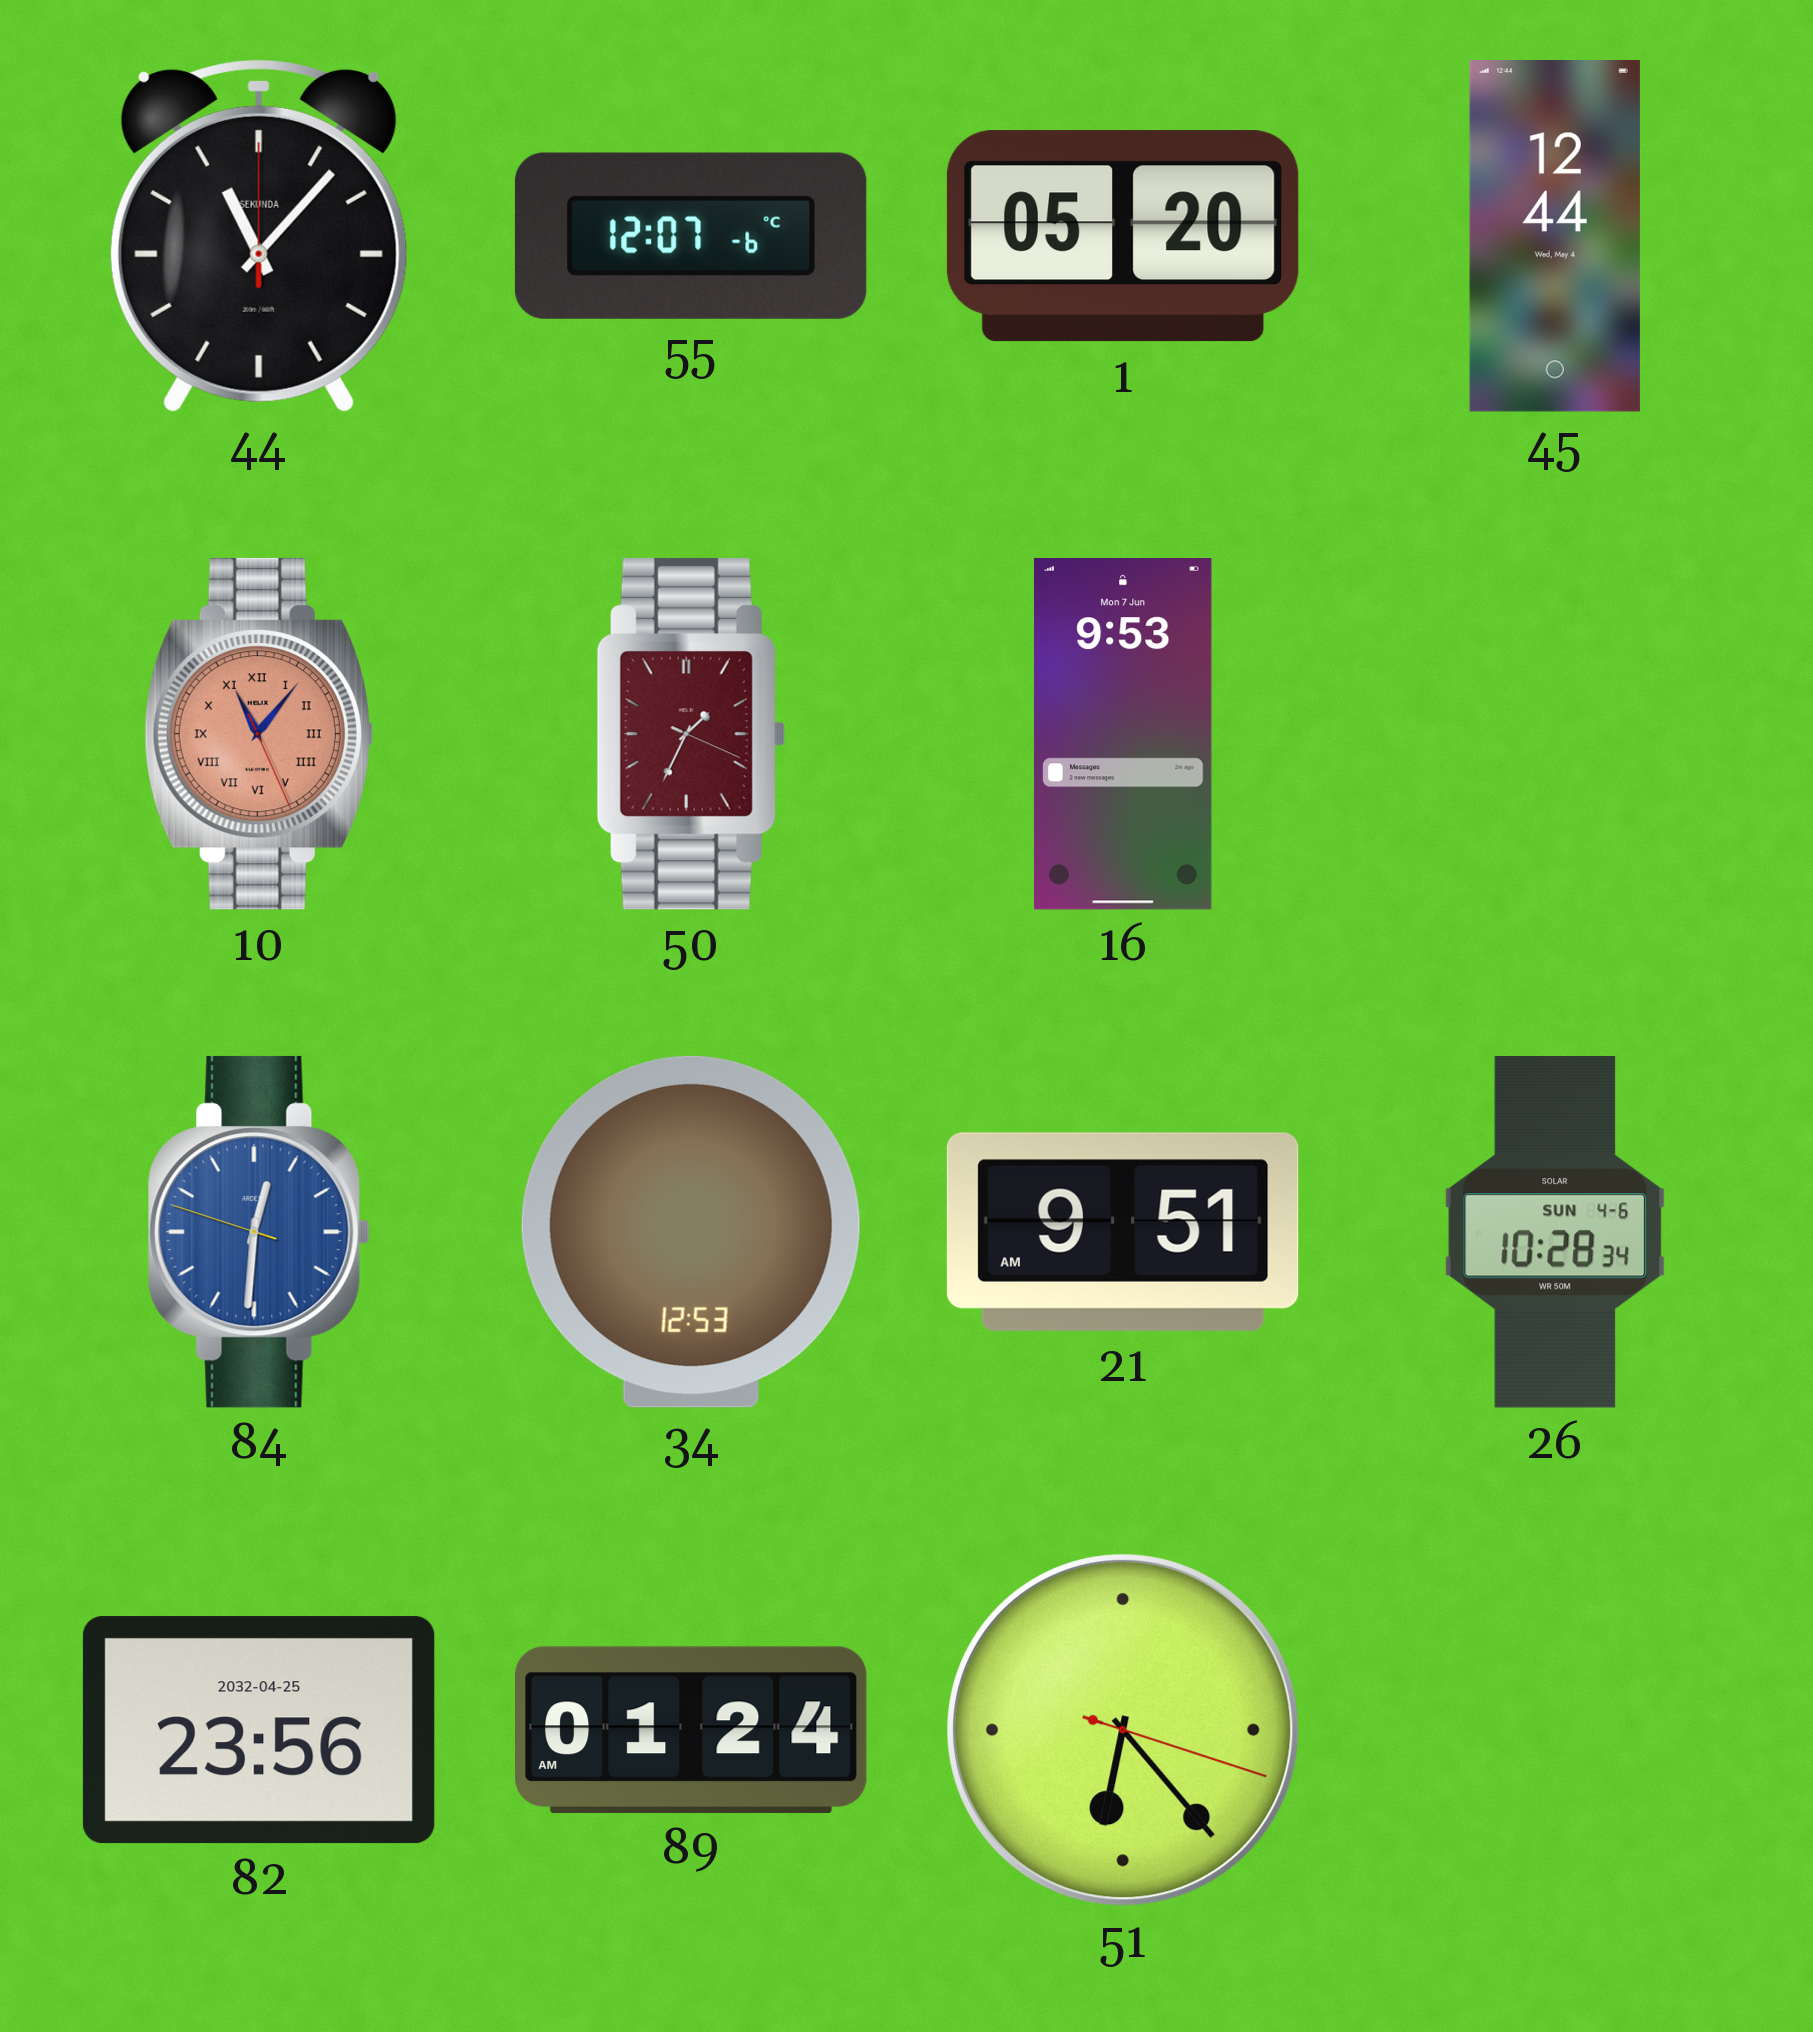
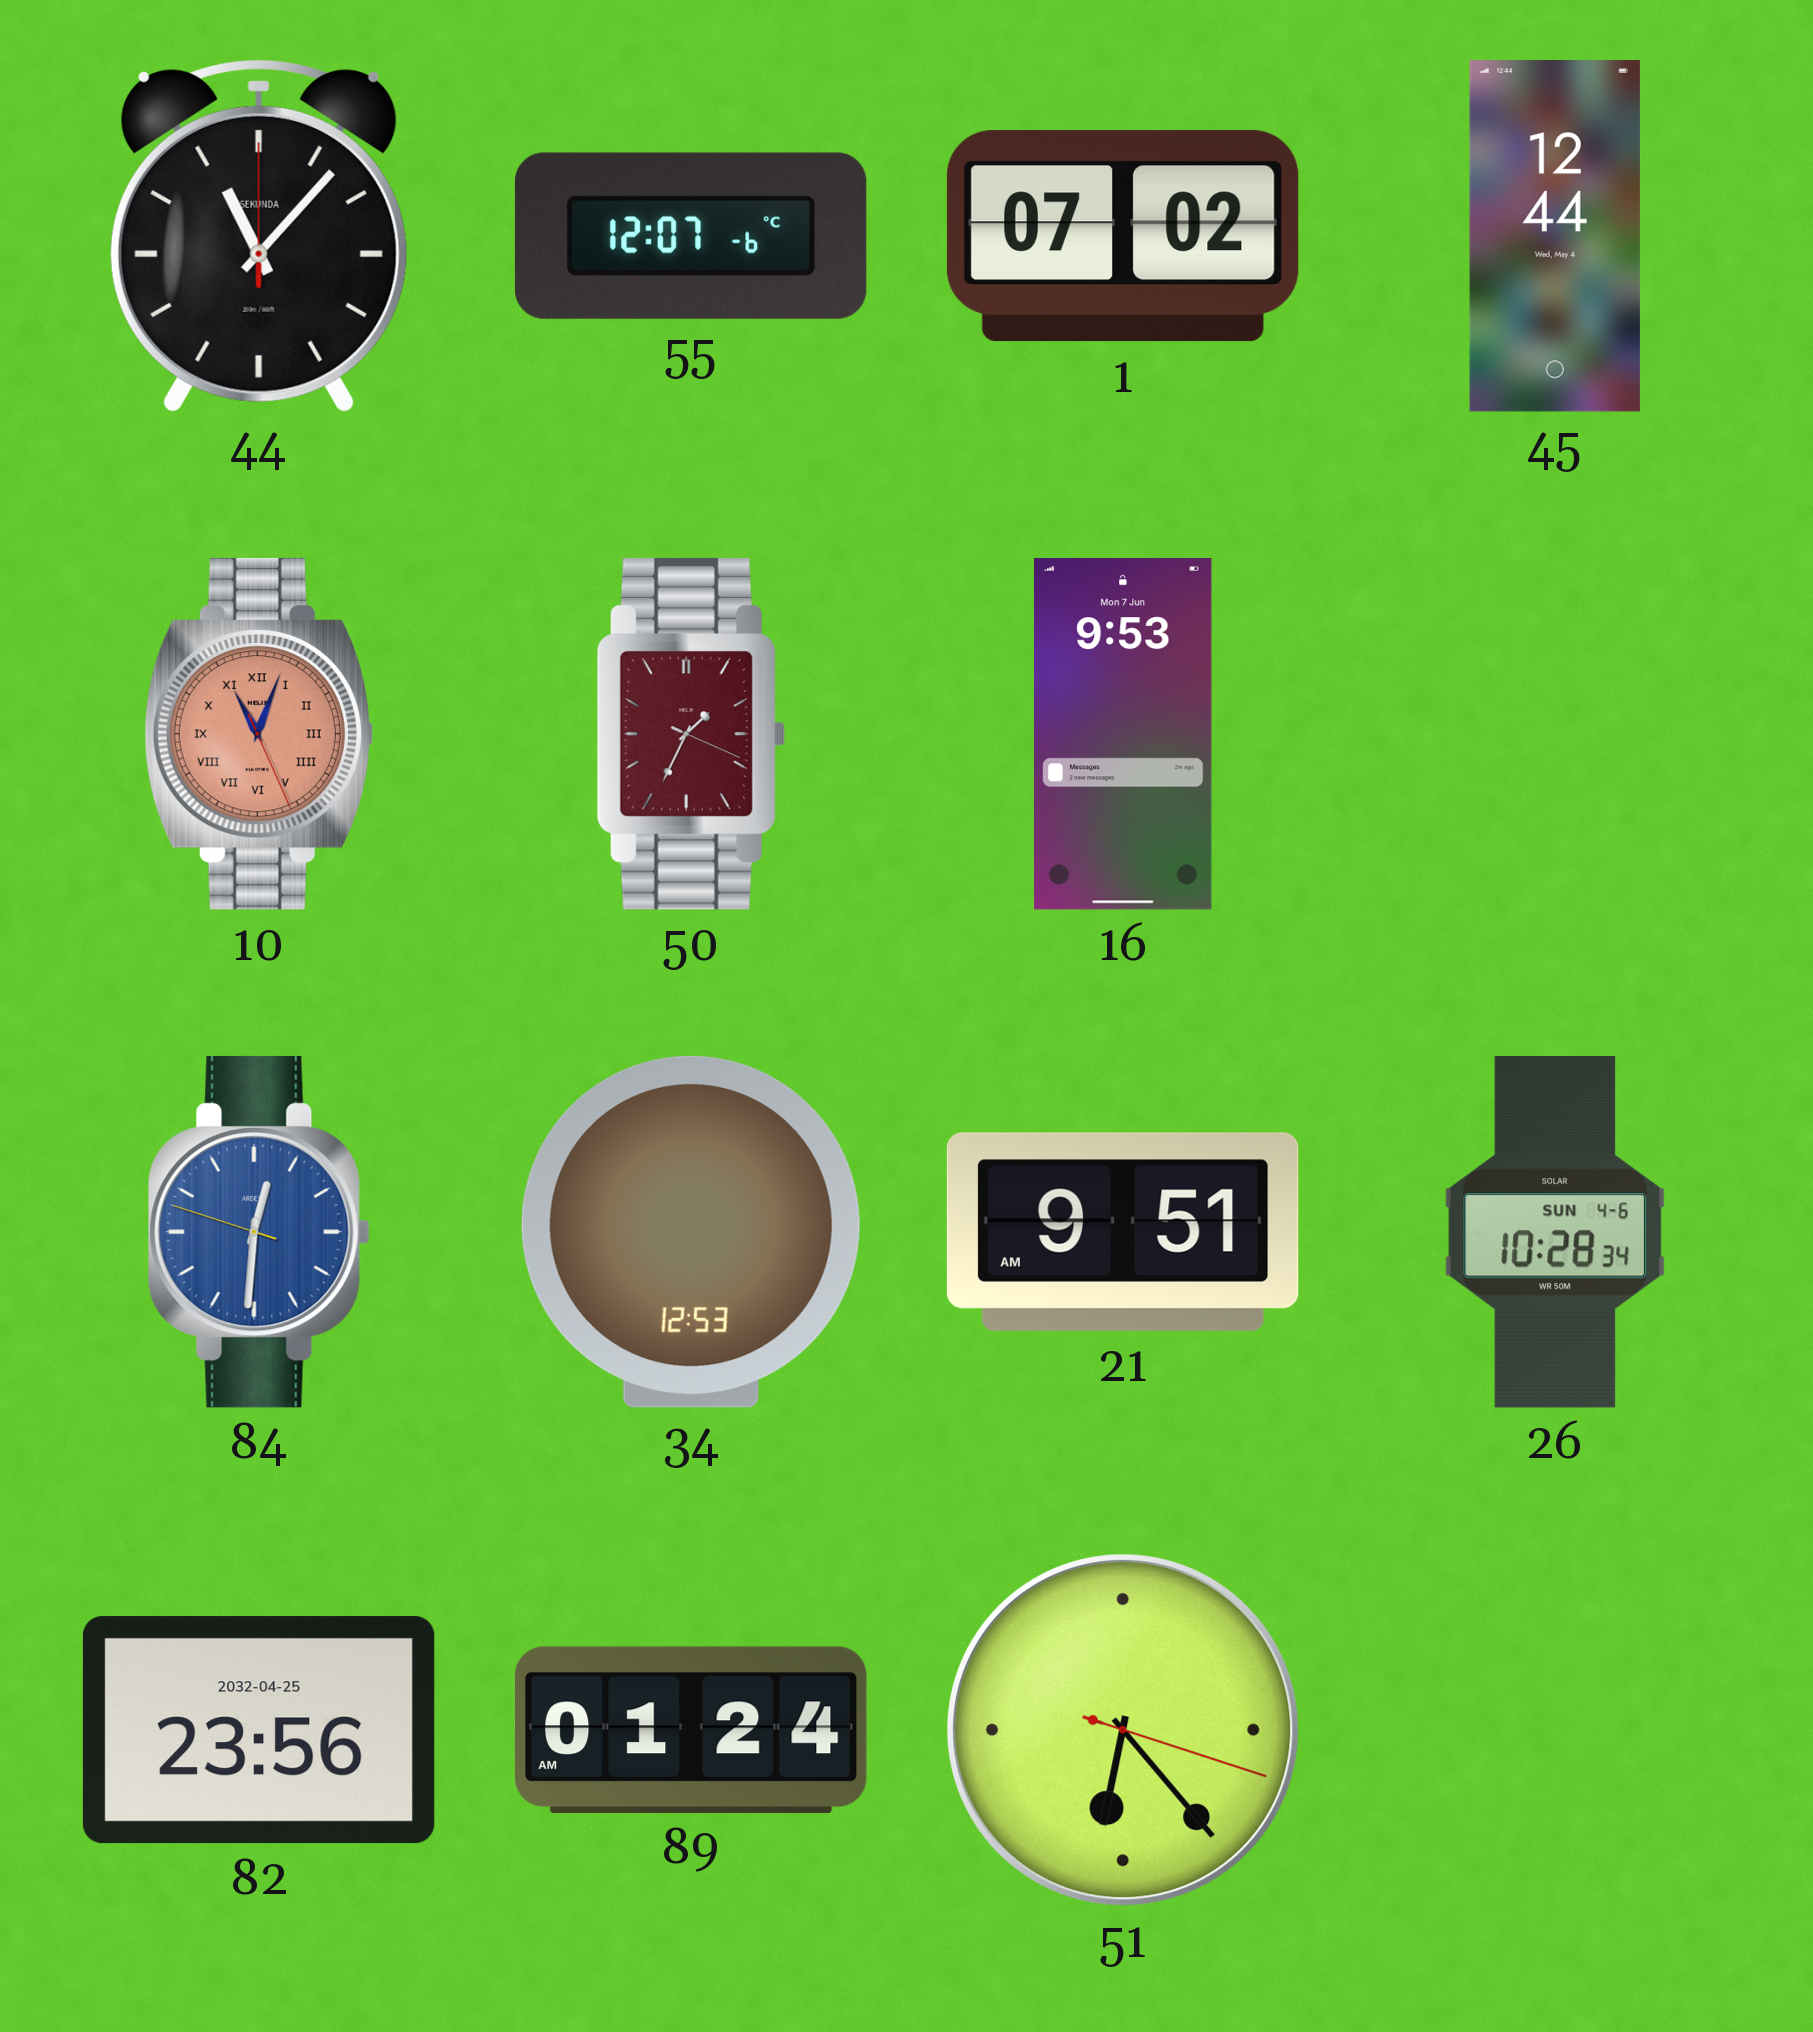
1: 05:20 -> 07:02
10: 11:06 -> 11:03
